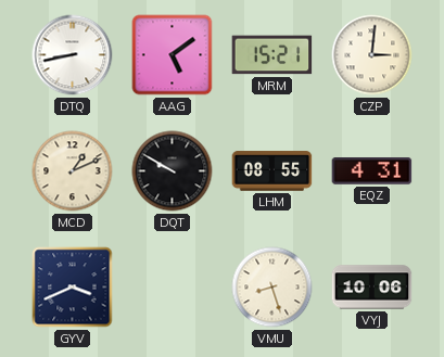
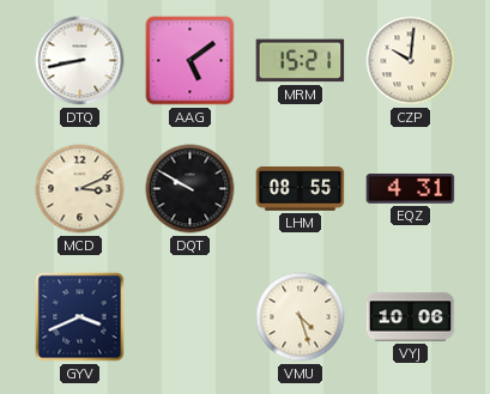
CZP: 3:01 -> 10:01
MCD: 1:11 -> 3:11
VMU: 8:27 -> 4:27
